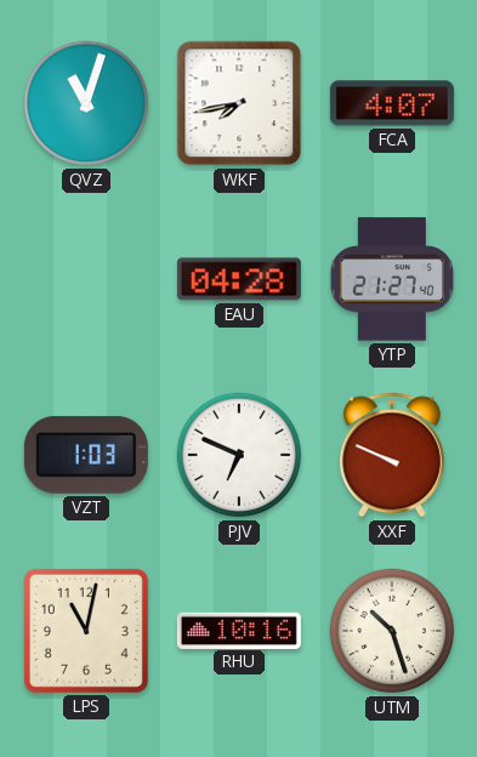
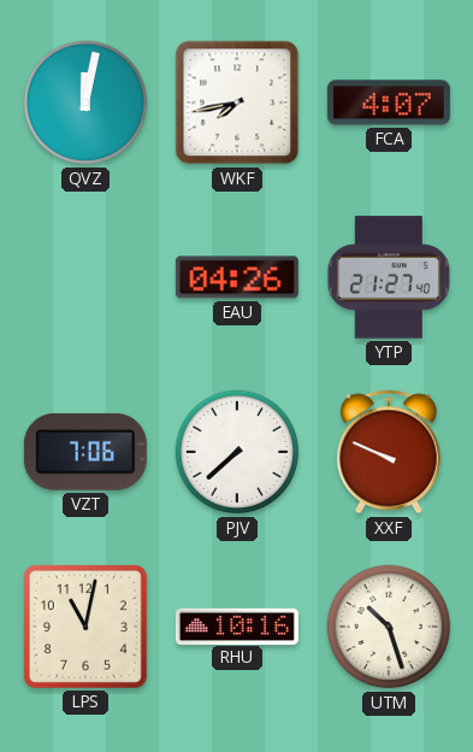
QVZ: 11:03 -> 12:02
EAU: 04:28 -> 04:26
VZT: 1:03 -> 7:06
PJV: 6:49 -> 7:38
